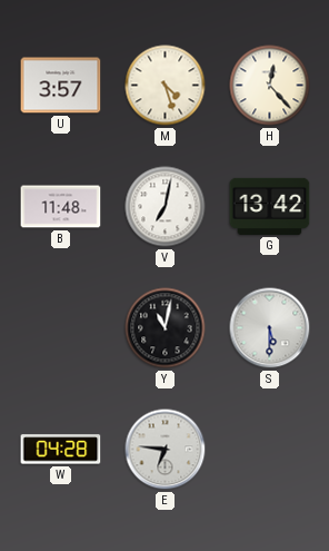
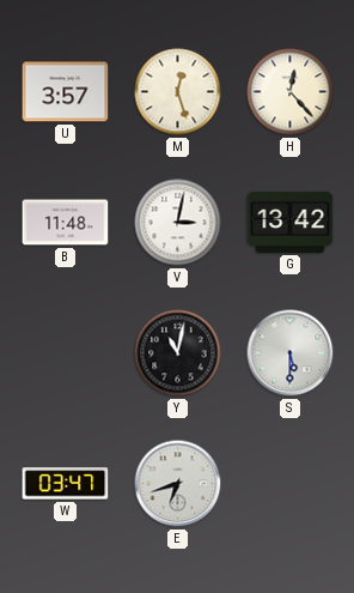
M: 4:27 -> 12:27
V: 7:02 -> 3:02
W: 04:28 -> 03:47
E: 6:46 -> 6:42
